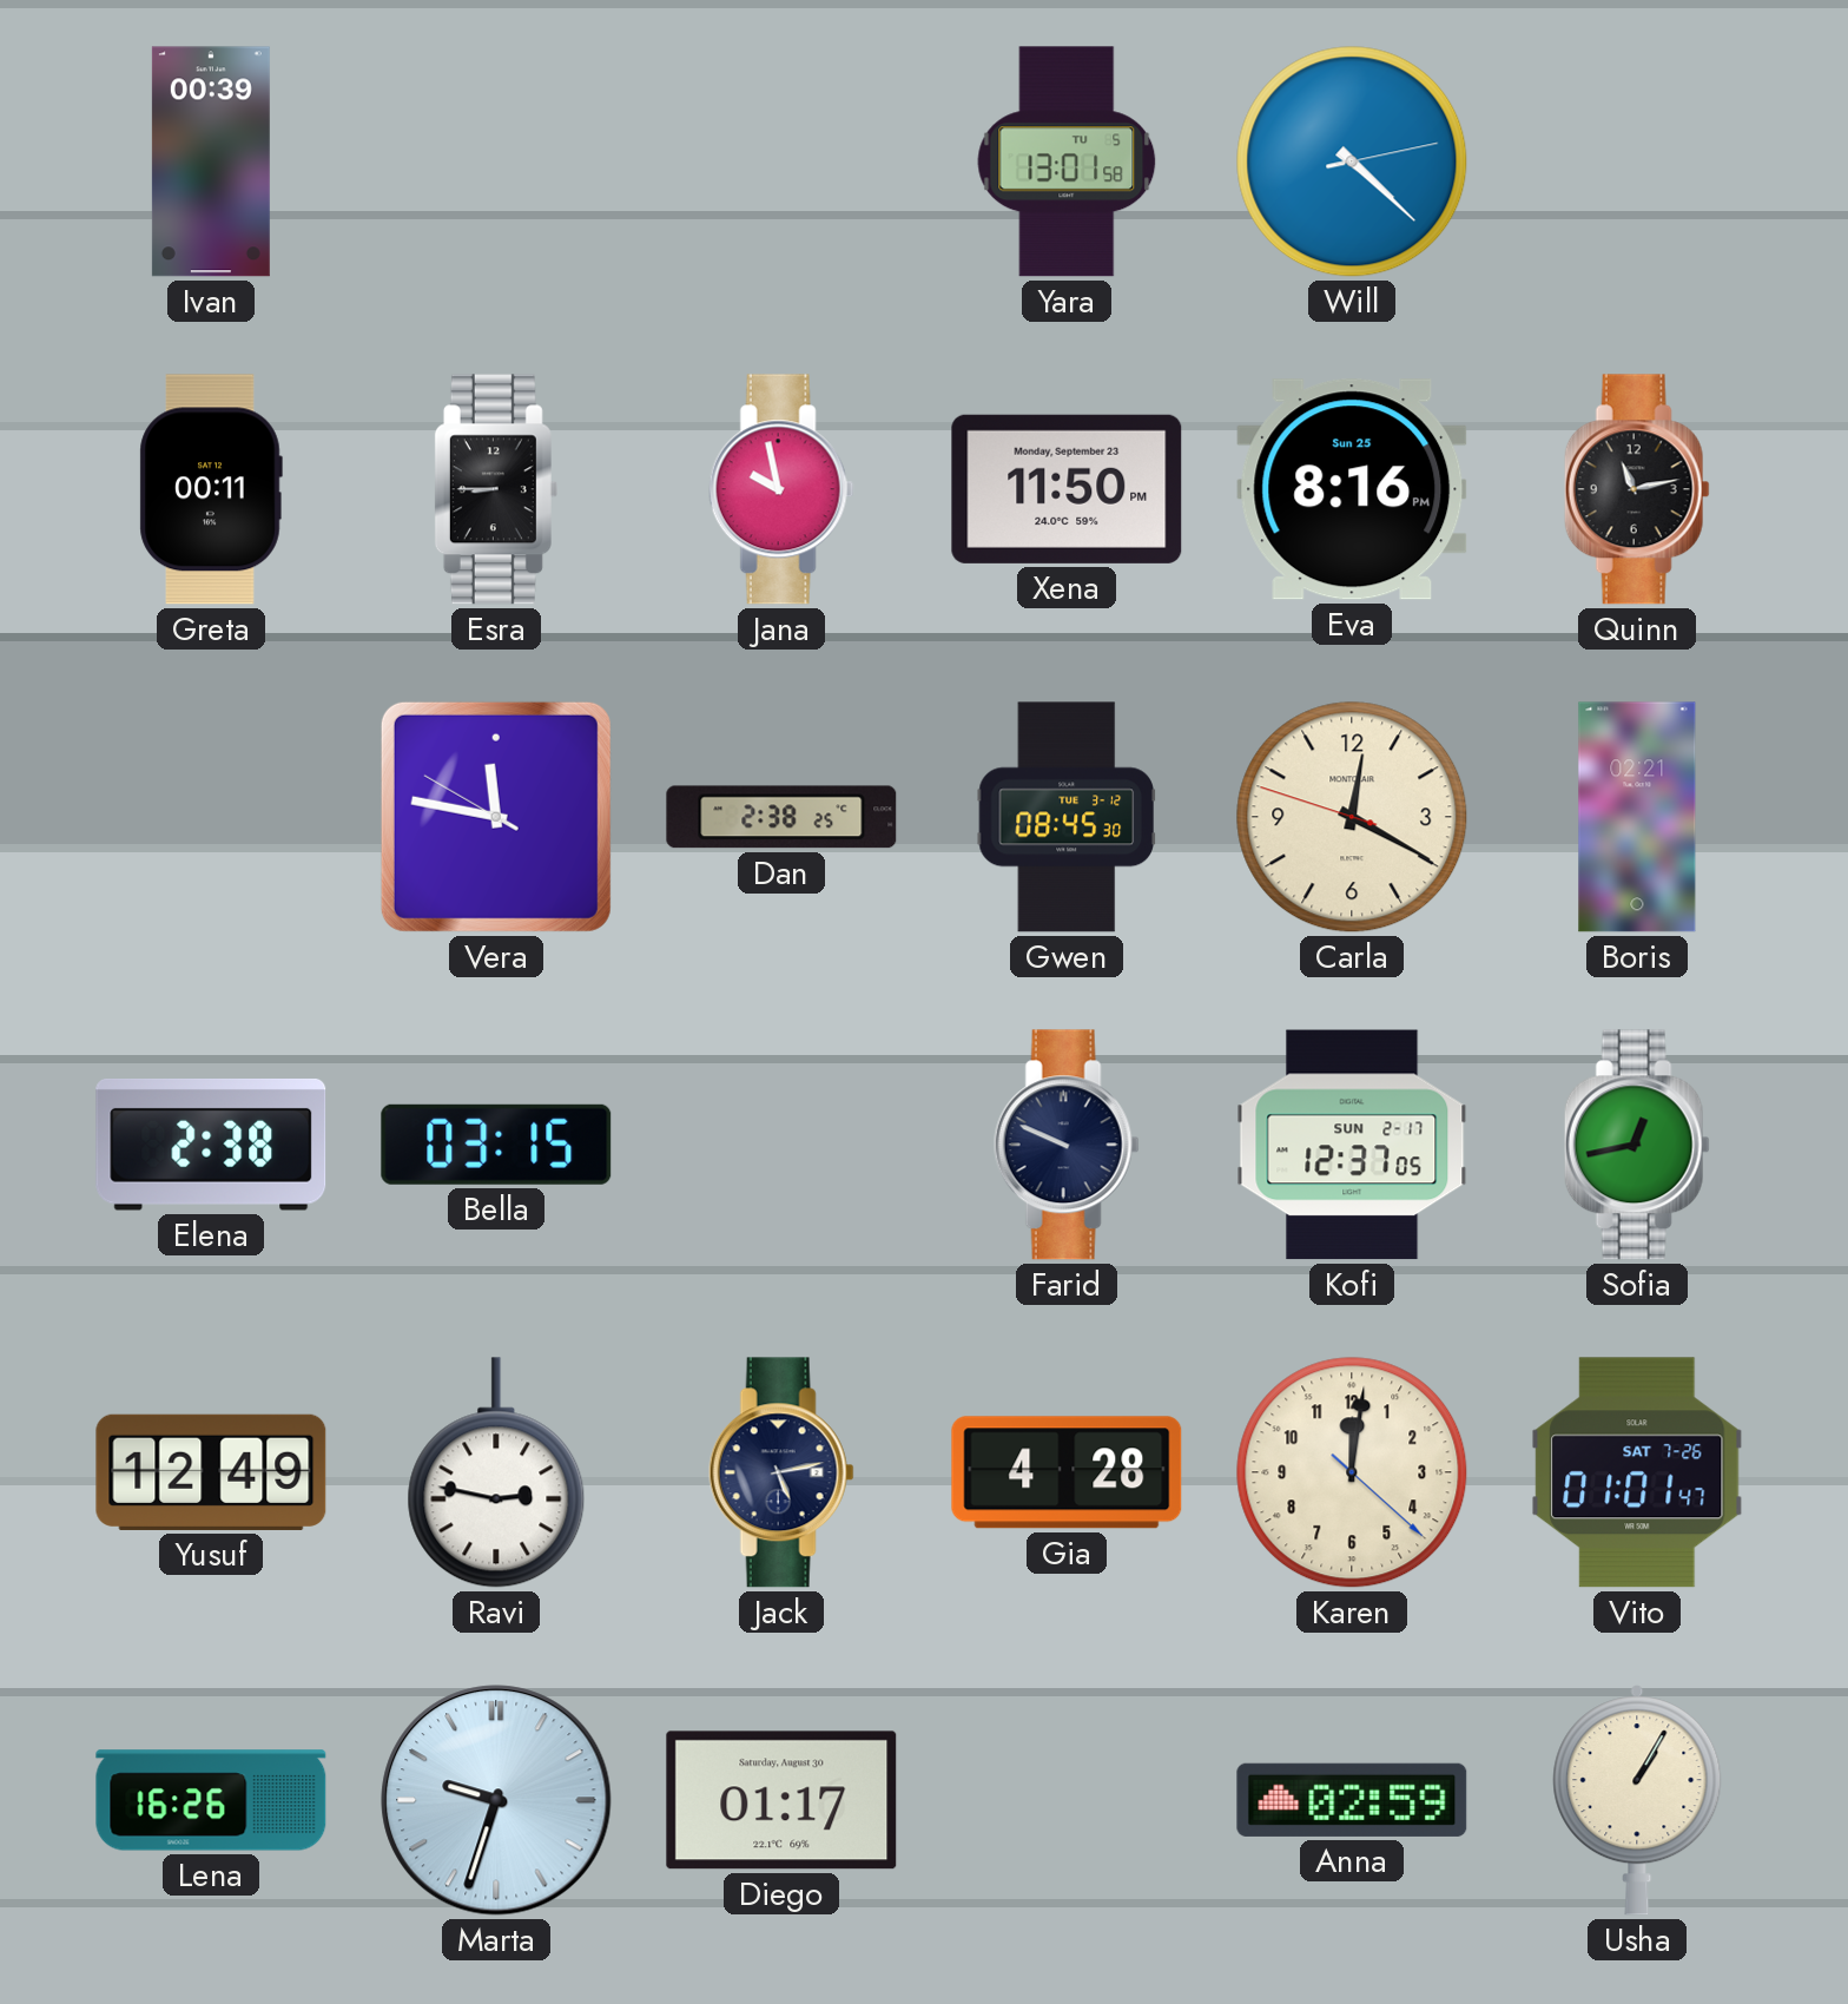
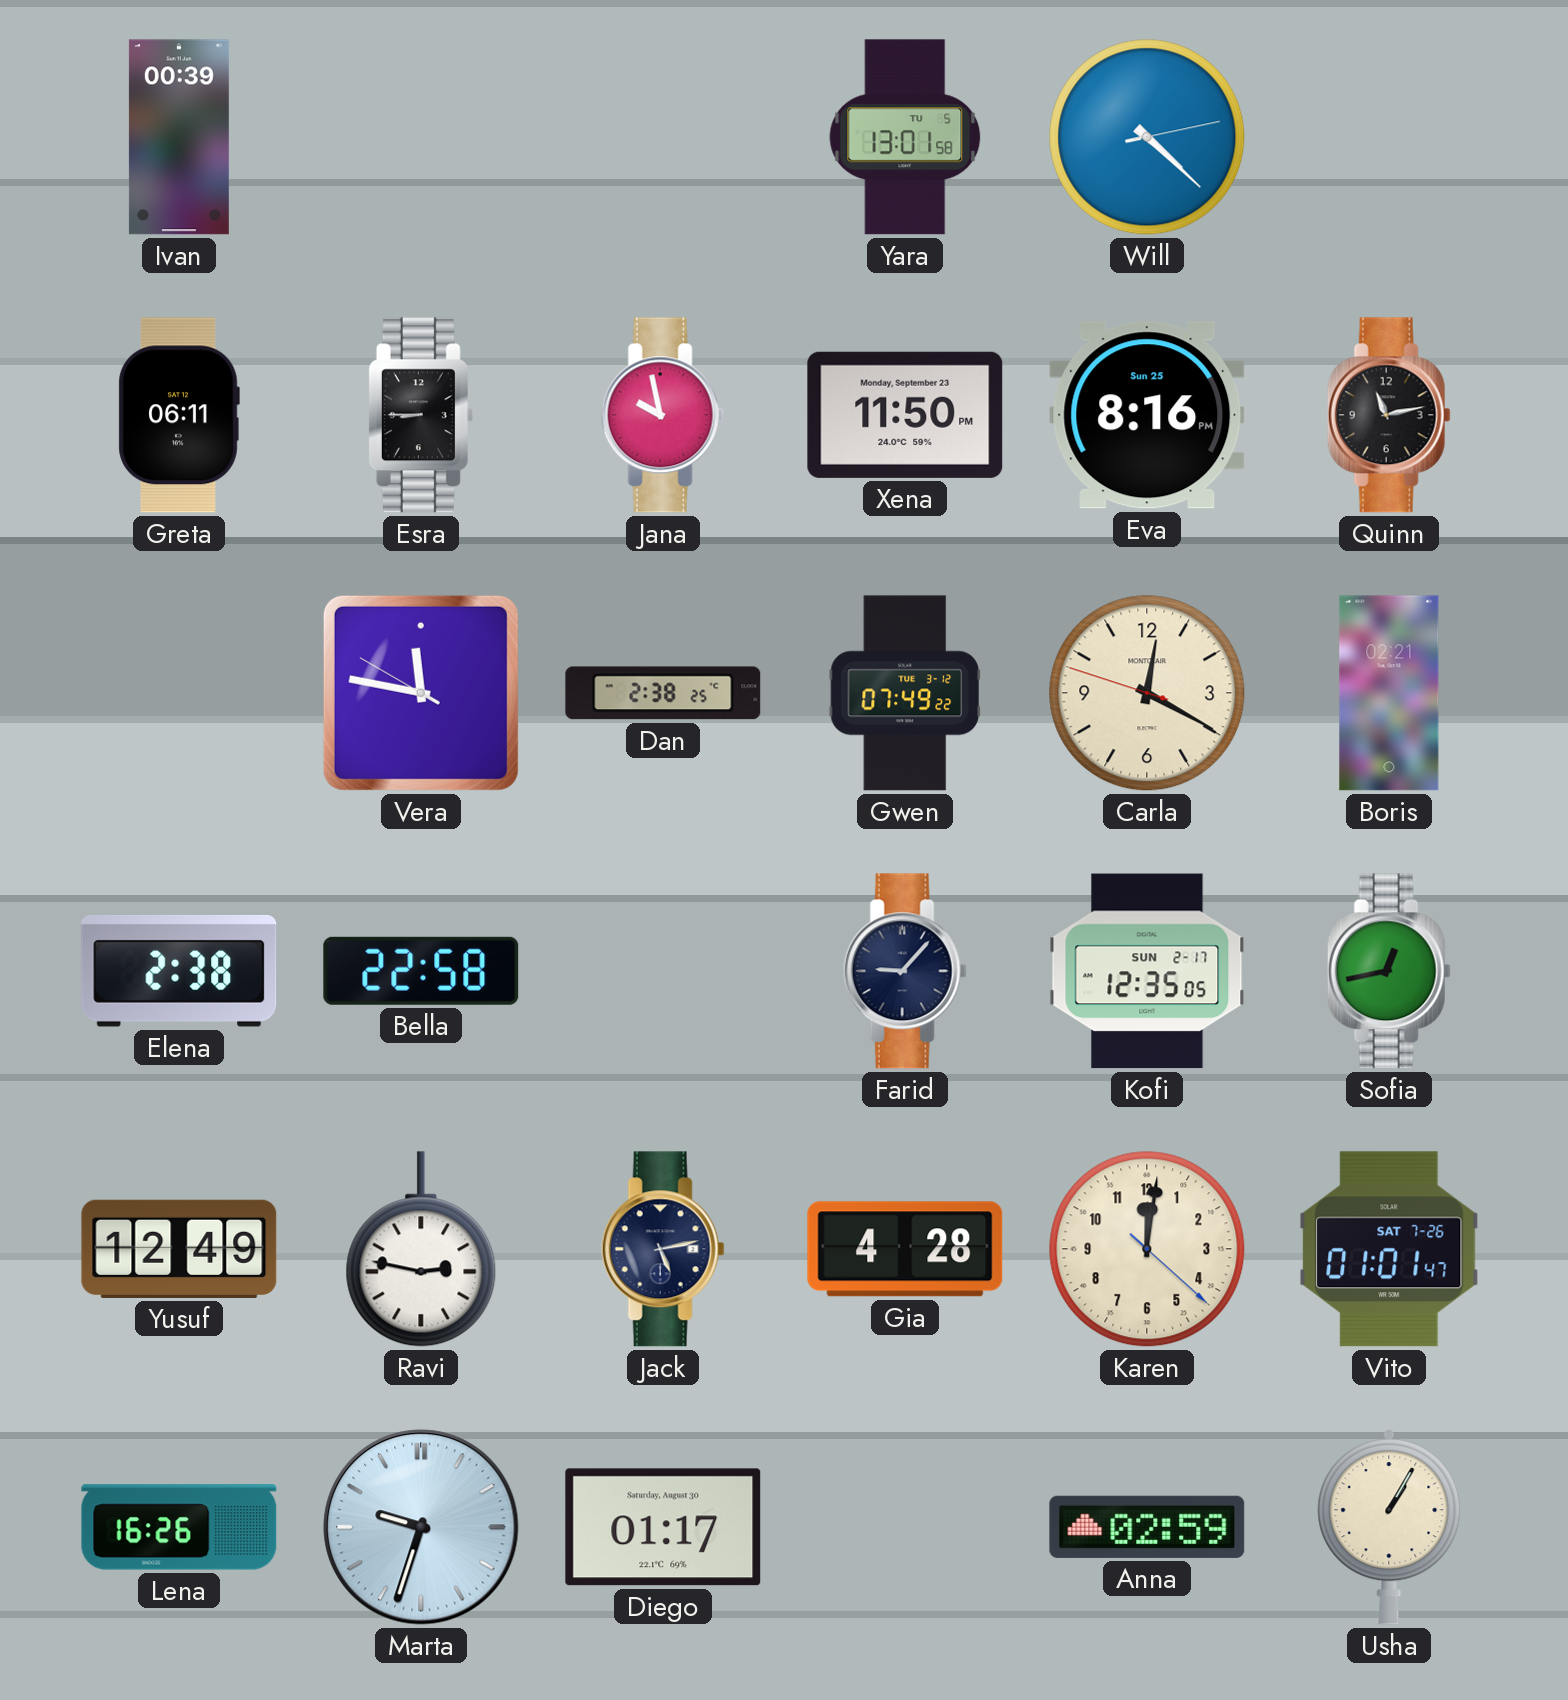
Greta: 00:11 -> 06:11
Gwen: 08:45 -> 07:49
Bella: 03:15 -> 22:58
Farid: 9:49 -> 9:07
Kofi: 12:37 -> 12:35
